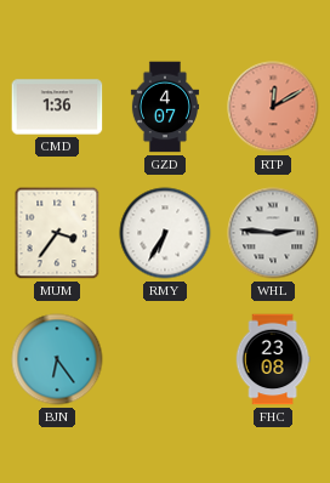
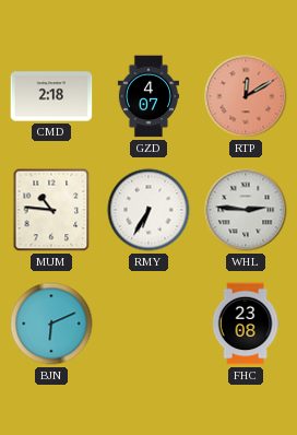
CMD: 1:36 -> 2:18
MUM: 3:36 -> 10:46
BJN: 6:24 -> 6:11
